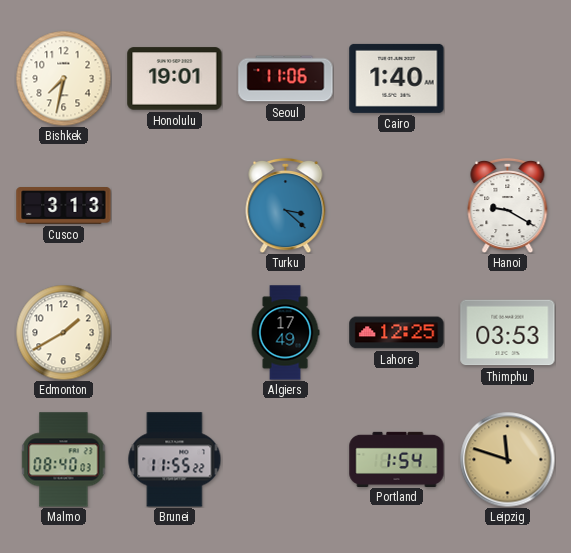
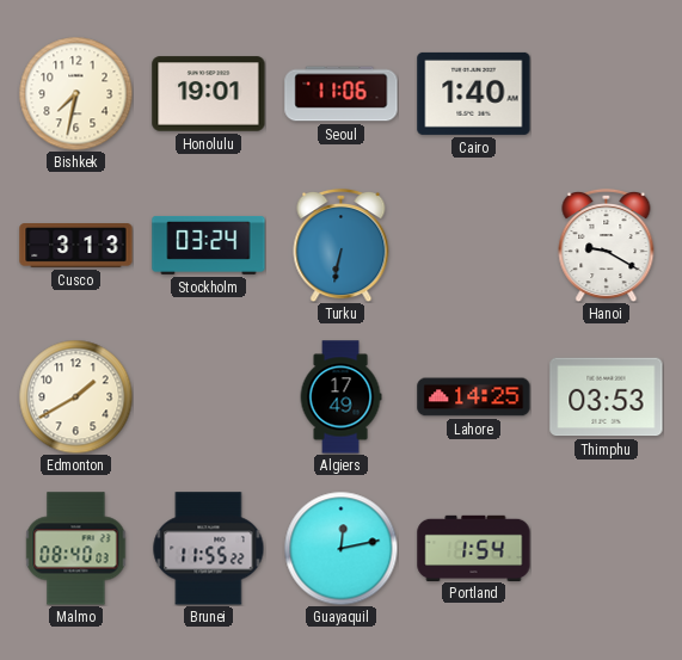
Stockholm: none -> 03:24
Turku: 3:22 -> 6:32
Lahore: 12:25 -> 14:25
Guayaquil: none -> 12:13
Leipzig: 11:48 -> none
